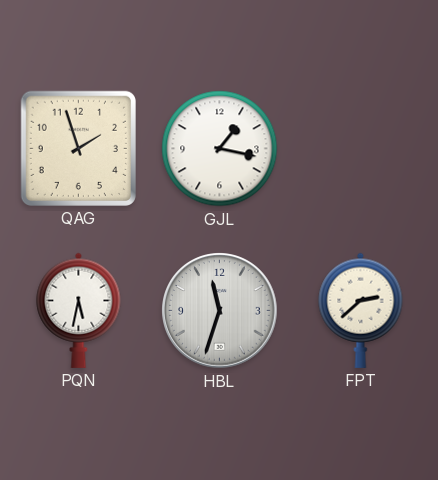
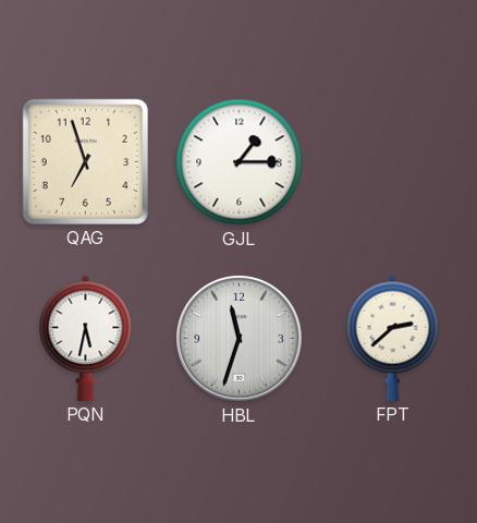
QAG: 1:57 -> 6:57
GJL: 1:17 -> 1:15
